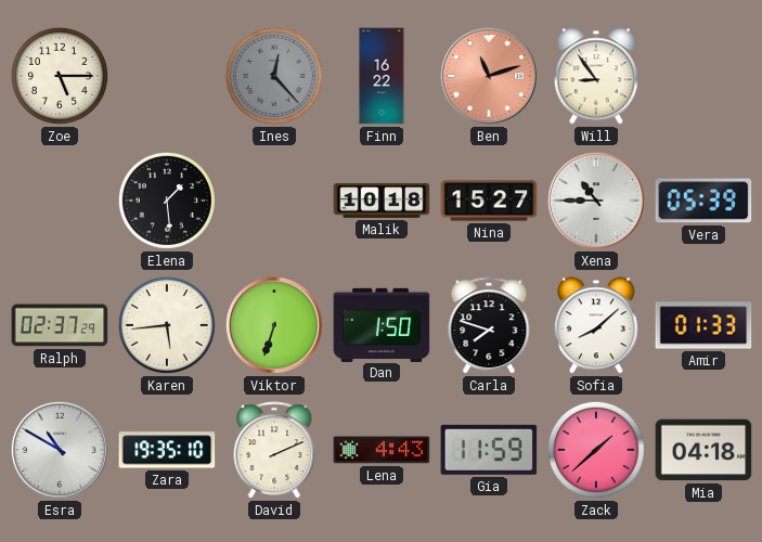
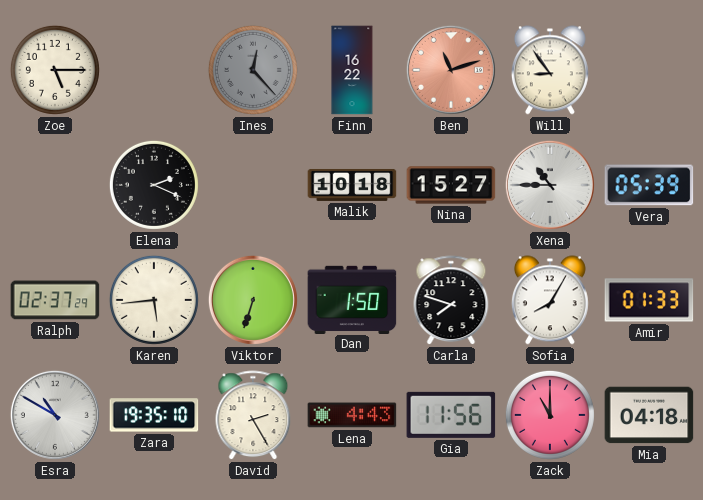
Elena: 1:29 -> 2:19
Sofia: 8:08 -> 8:05
David: 2:11 -> 2:25
Gia: 11:59 -> 11:56
Zack: 1:38 -> 11:00
